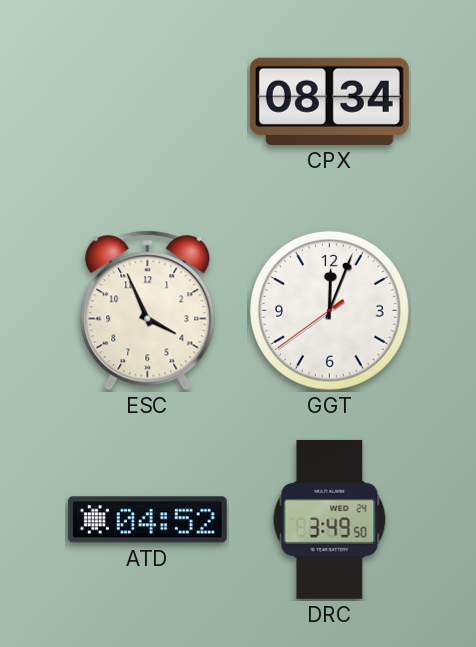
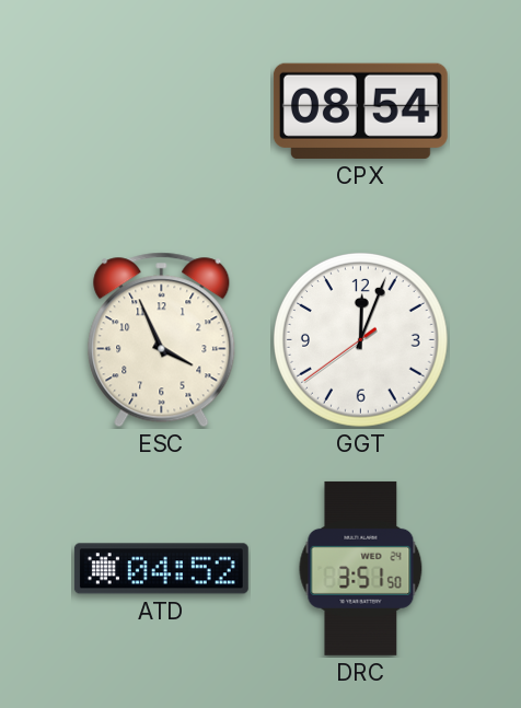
CPX: 08:34 -> 08:54
DRC: 3:49 -> 3:51
